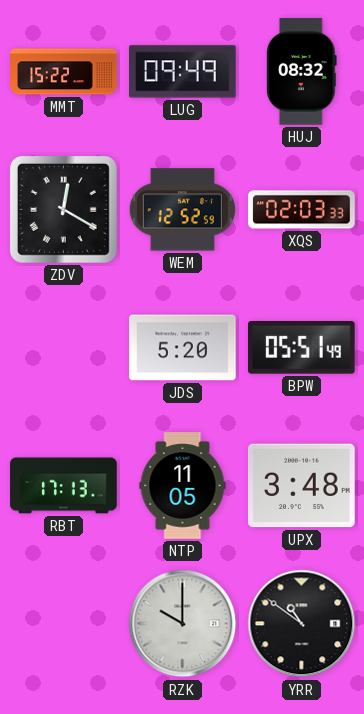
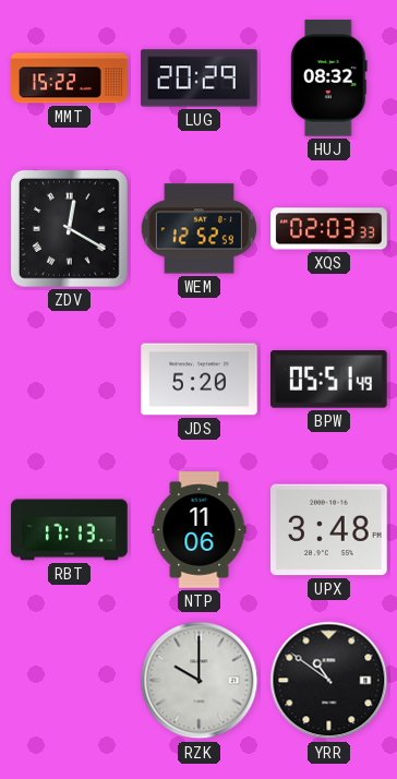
LUG: 09:49 -> 20:29
NTP: 11:05 -> 11:06
